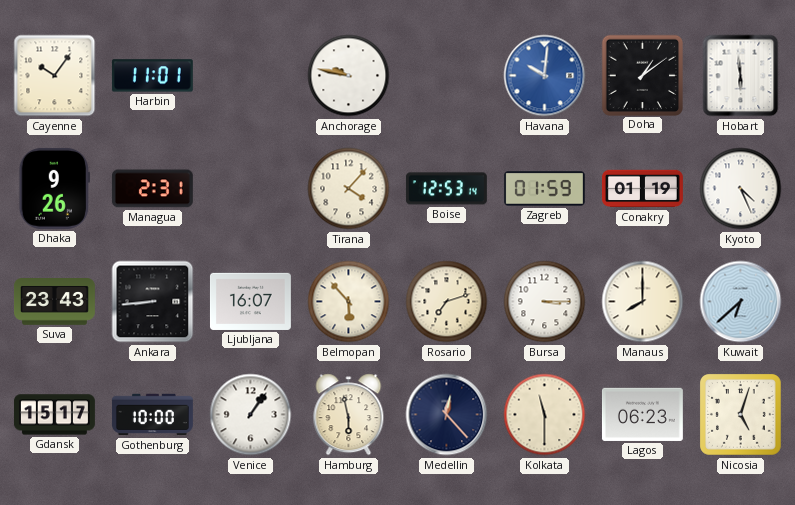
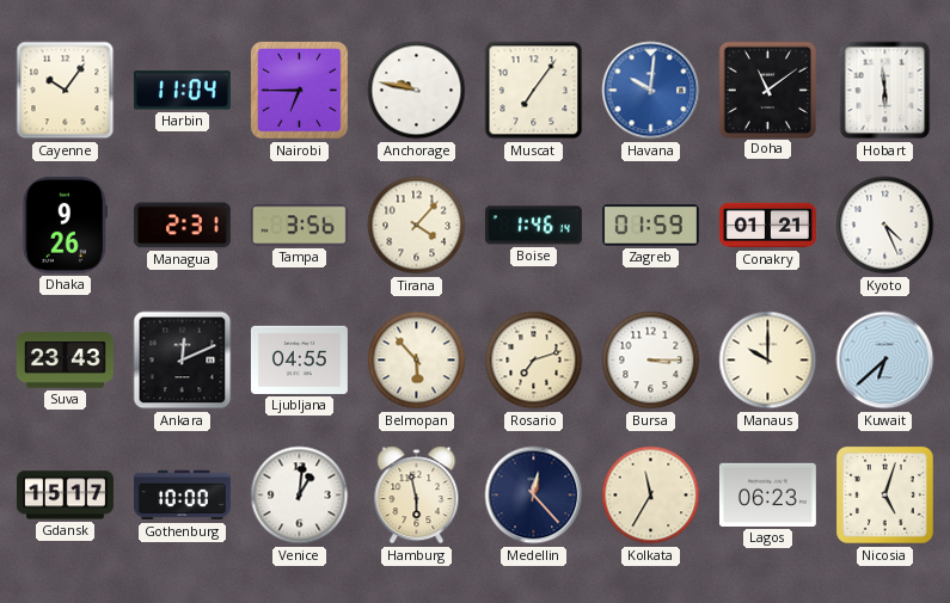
Harbin: 11:01 -> 11:04
Nairobi: none -> 6:45
Muscat: none -> 7:06
Doha: 1:09 -> 11:09
Tampa: none -> 3:56
Boise: 12:53 -> 1:46
Conakry: 01:19 -> 01:21
Ankara: 8:44 -> 12:11
Ljubljana: 16:07 -> 04:55
Manaus: 8:00 -> 10:00
Venice: 1:06 -> 1:01
Kolkata: 11:30 -> 11:35
